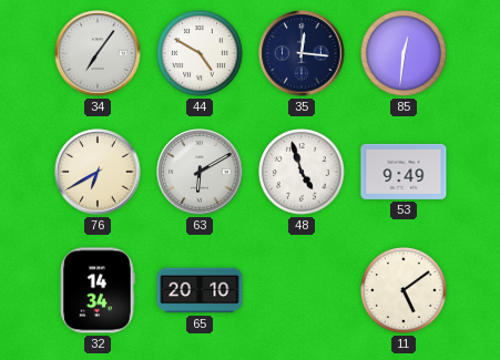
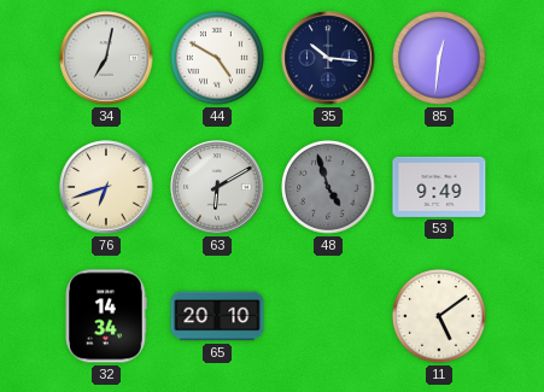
34: 7:06 -> 7:02
35: 12:16 -> 10:16
76: 6:40 -> 6:42
48 dial: white -> grey
